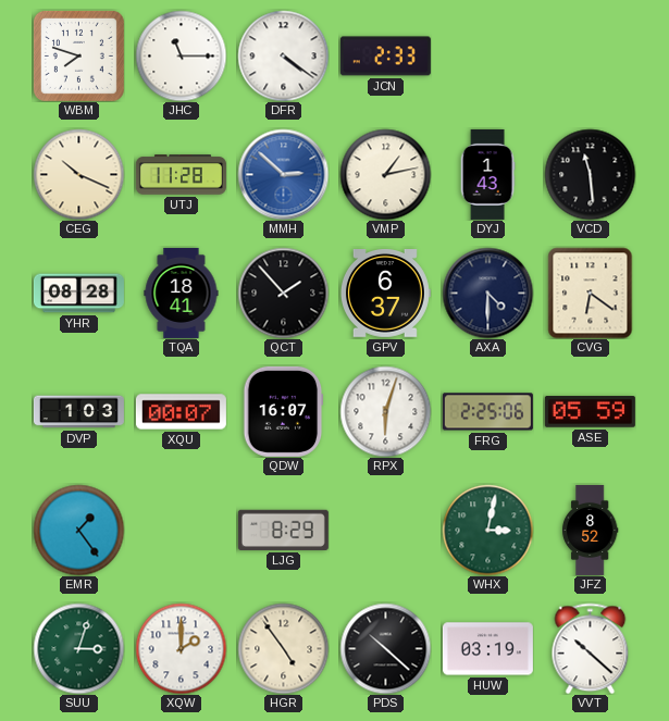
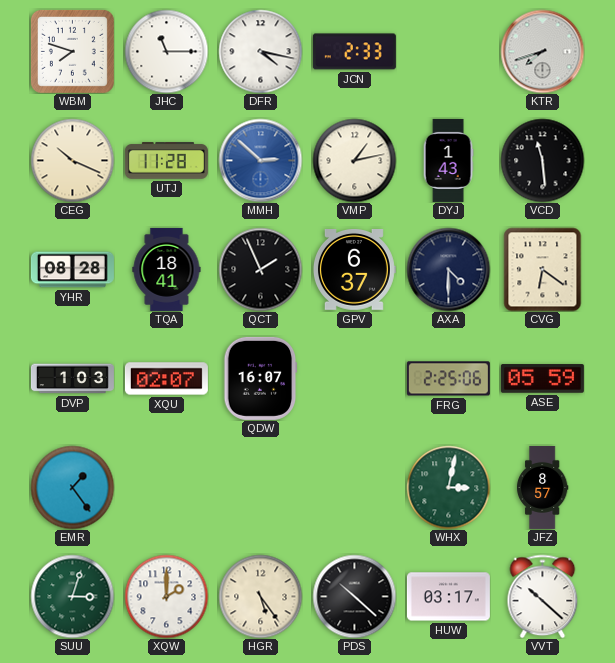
DFR: 4:21 -> 4:17
KTR: none -> 7:42
QCT: 1:53 -> 1:56
XQU: 00:07 -> 02:07
RPX: 6:03 -> none
LJG: 8:29 -> none
JFZ: 8:52 -> 8:57
HGR: 4:54 -> 5:24
HUW: 03:19 -> 03:17
